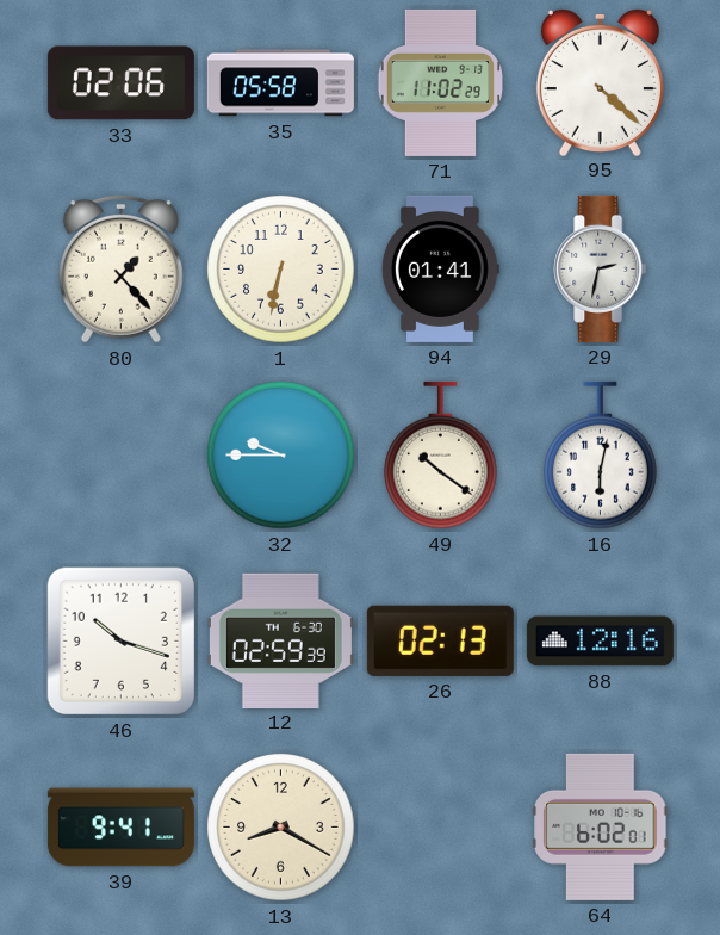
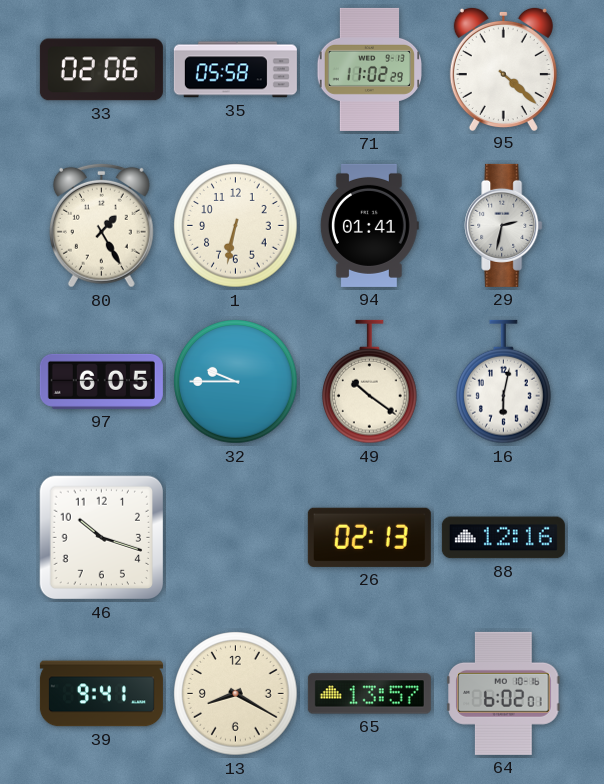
80: 1:23 -> 1:25
97: none -> 6:05
12: 02:59 -> none
65: none -> 13:57
